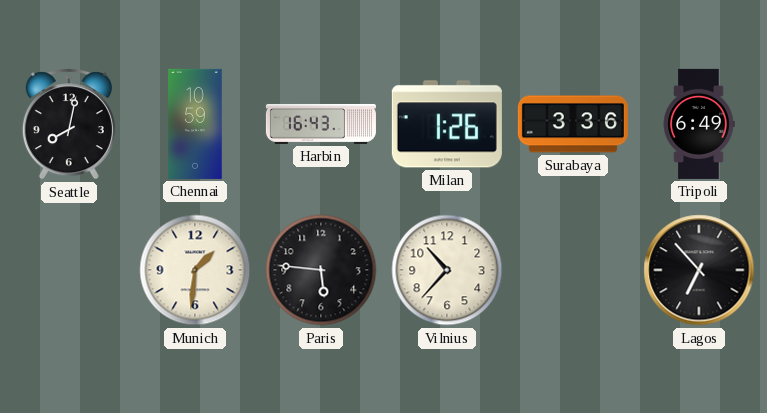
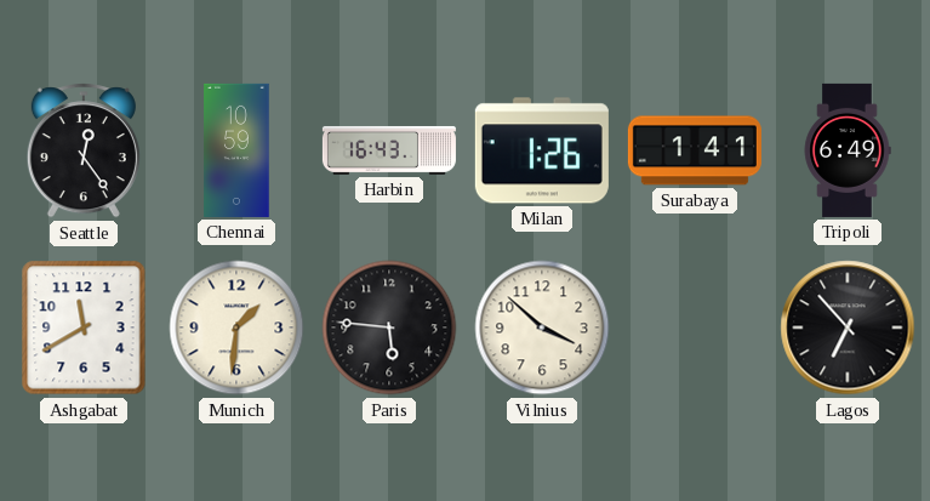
Seattle: 8:02 -> 12:24
Surabaya: 3:36 -> 1:41
Ashgabat: none -> 11:40
Vilnius: 10:37 -> 3:52
